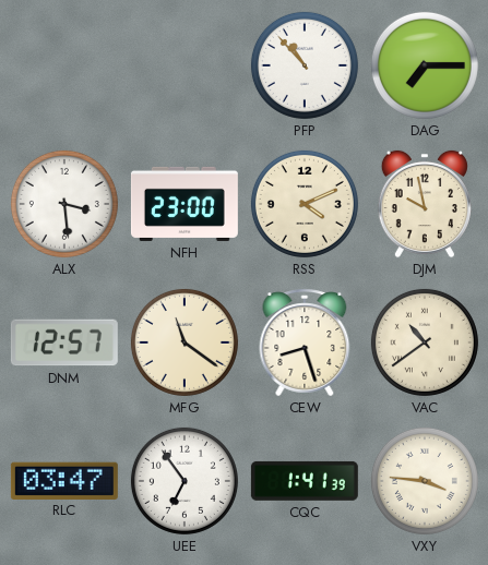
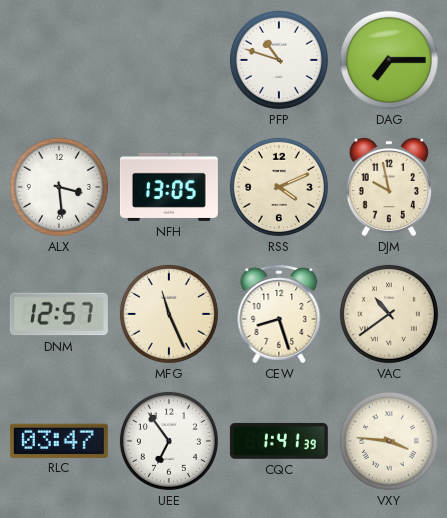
PFP: 10:53 -> 10:48
NFH: 23:00 -> 13:05
MFG: 11:21 -> 11:26
